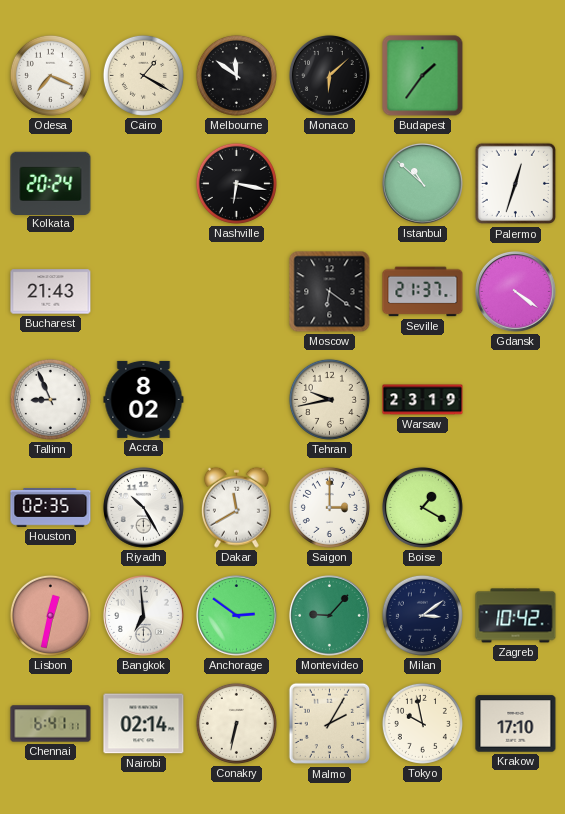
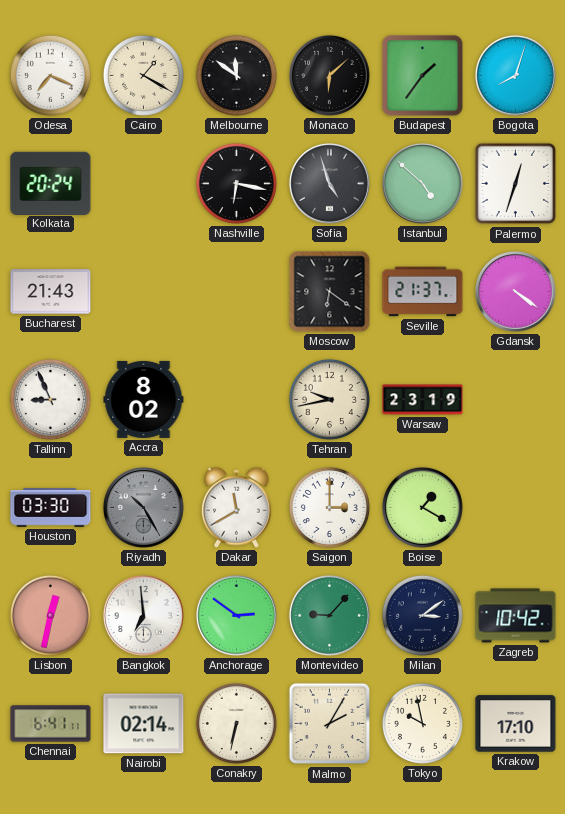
Bogota: none -> 8:03
Sofia: none -> 4:57
Istanbul: 10:52 -> 4:52
Houston: 02:35 -> 03:30
Riyadh dial: white -> grey
